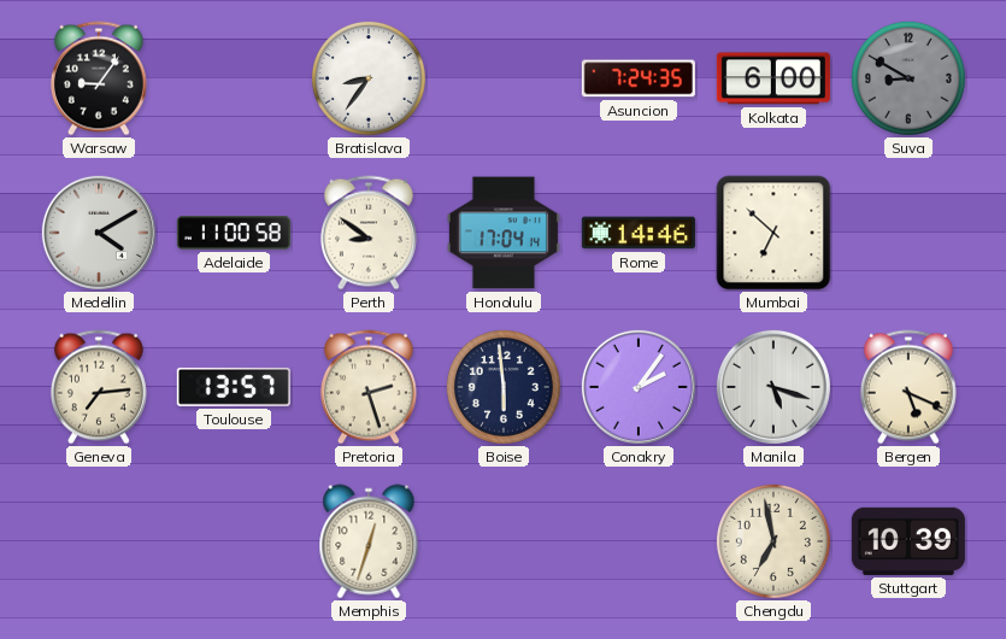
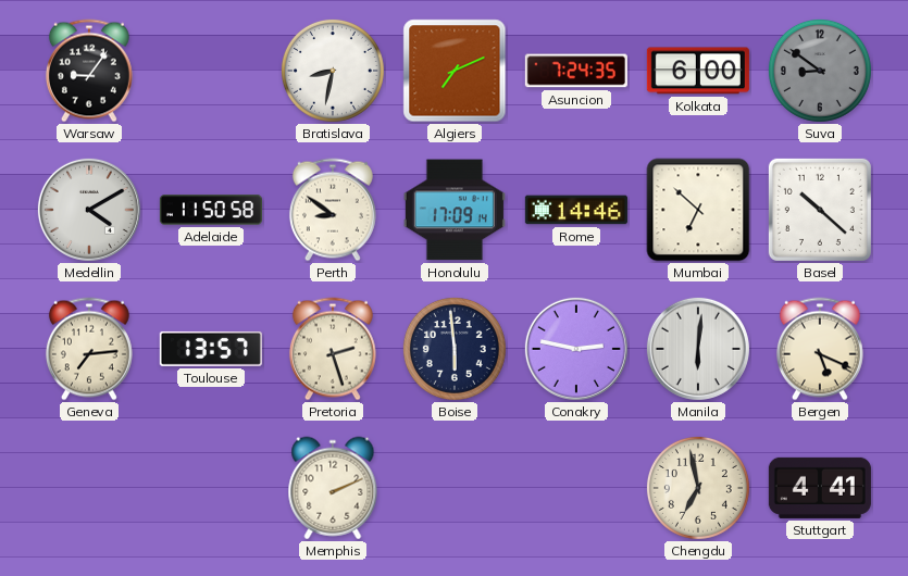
Bratislava: 8:36 -> 8:32
Algiers: none -> 7:11
Suva: 8:50 -> 8:51
Adelaide: 11:00 -> 11:50
Honolulu: 17:04 -> 17:09
Basel: none -> 10:22
Conakry: 2:06 -> 2:47
Manila: 5:18 -> 6:01
Memphis: 12:33 -> 2:11
Stuttgart: 10:39 -> 4:41
